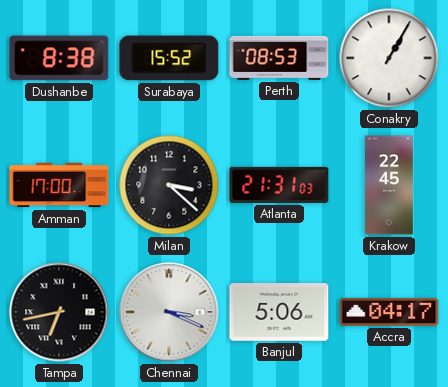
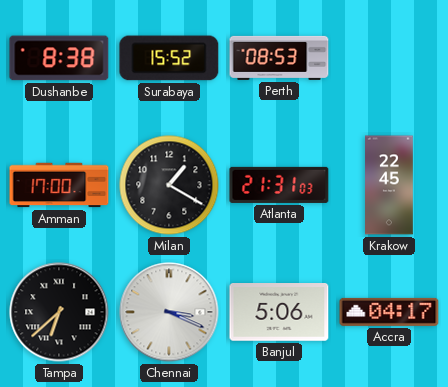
Conakry: 1:05 -> none
Milan: 3:22 -> 1:20
Tampa: 6:43 -> 6:38
